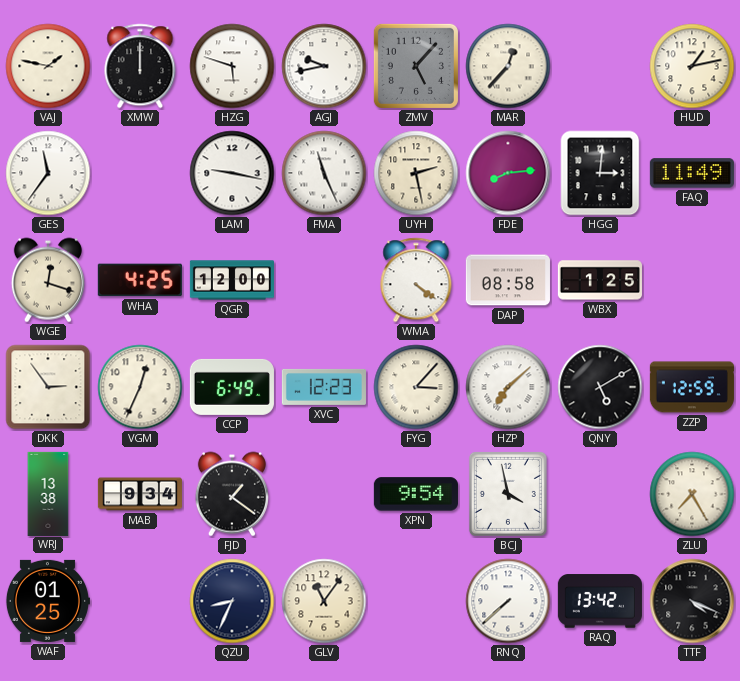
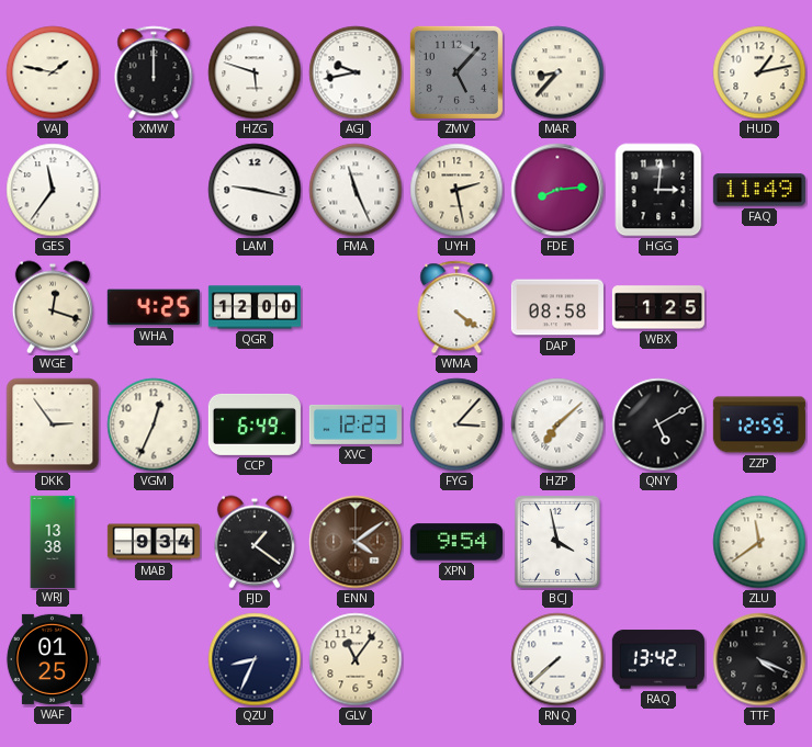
MAR: 12:37 -> 8:37
ENN: none -> 4:09
ZLU: 7:25 -> 11:39
